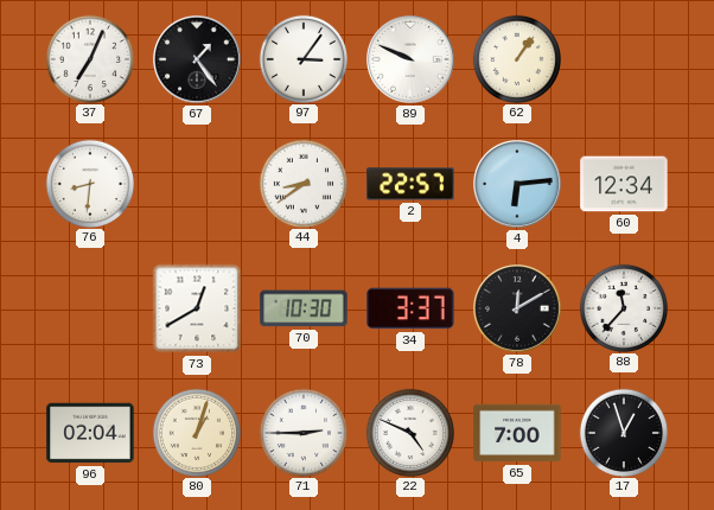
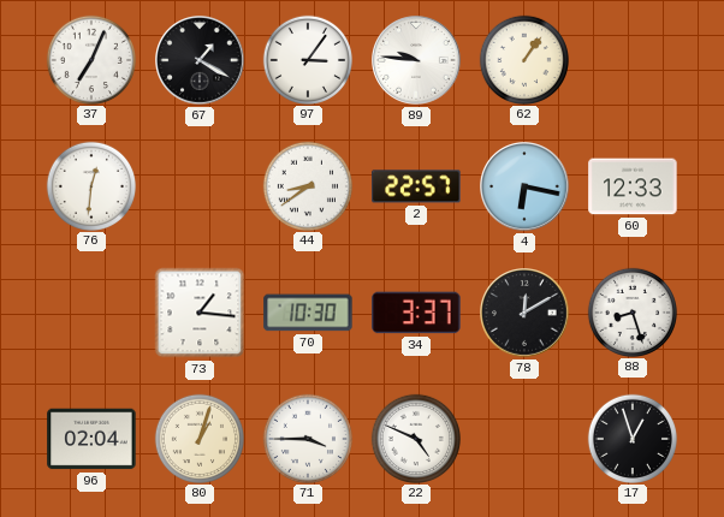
67: 1:24 -> 1:20
89: 9:49 -> 9:46
76: 8:31 -> 12:31
4: 6:14 -> 6:17
60: 12:34 -> 12:33
73: 12:40 -> 1:16
88: 11:37 -> 8:27
71: 2:45 -> 3:45
65: 7:00 -> none
